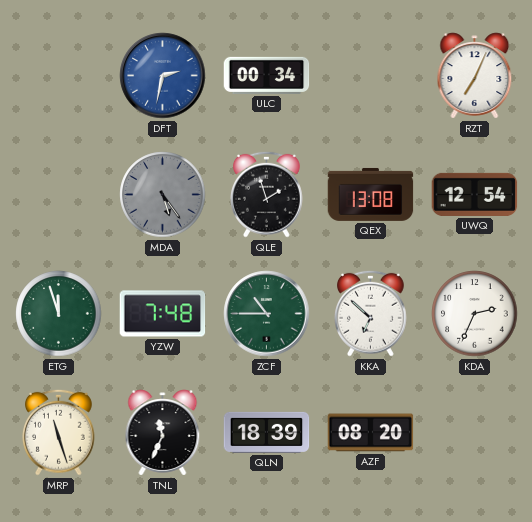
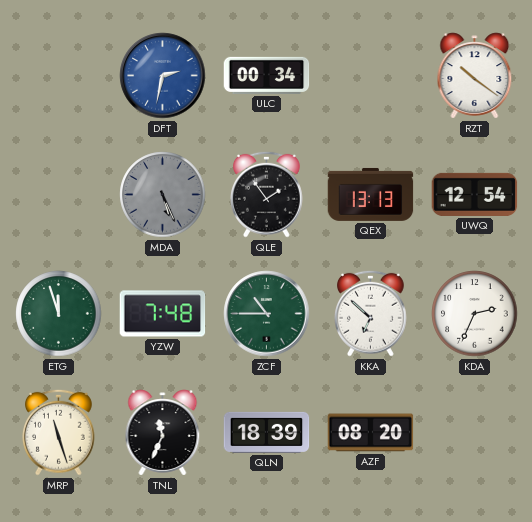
RZT: 7:04 -> 10:21
MDA: 5:24 -> 5:26
QLE: 1:57 -> 1:54
QEX: 13:08 -> 13:13
